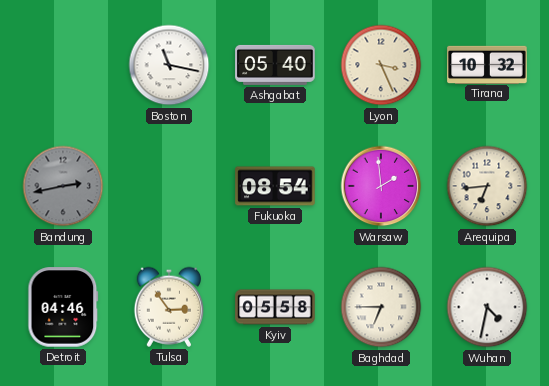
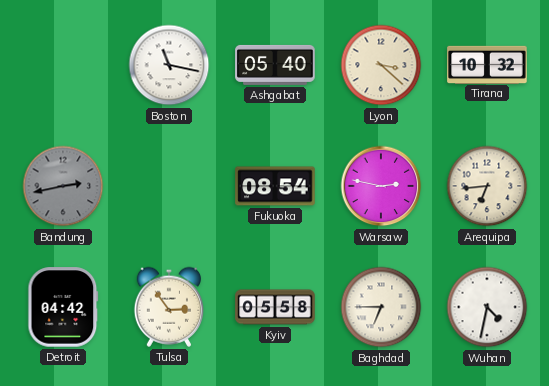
Lyon: 3:26 -> 3:22
Warsaw: 1:59 -> 2:47
Detroit: 04:46 -> 04:42
